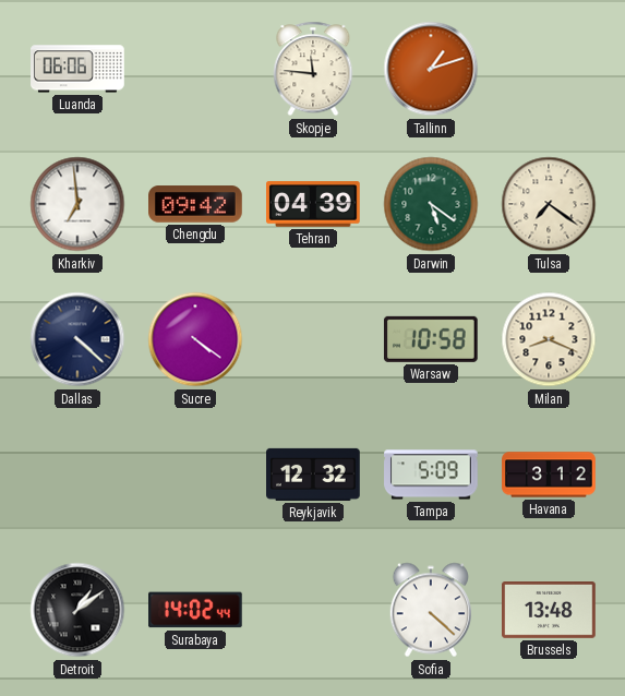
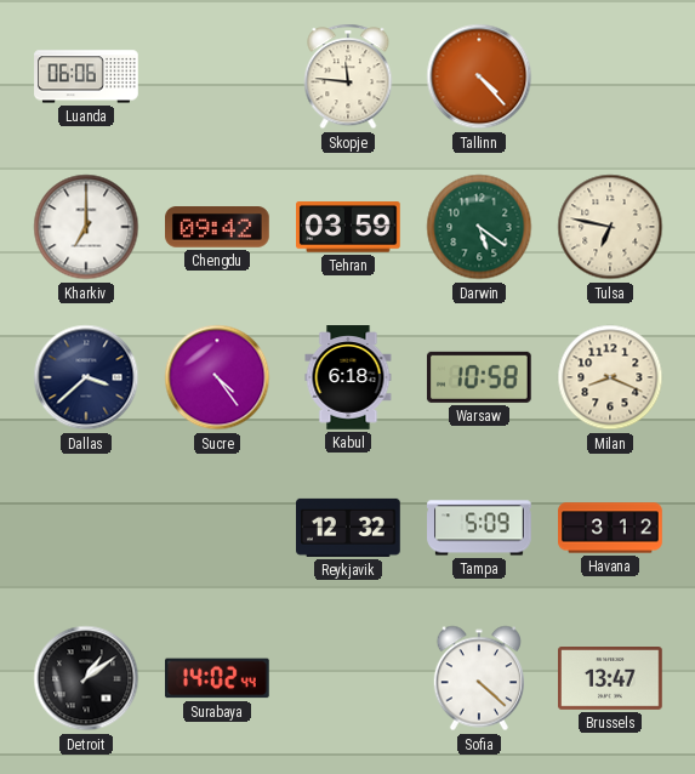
Tallinn: 1:12 -> 4:23
Kharkiv: 6:59 -> 7:00
Tehran: 04:39 -> 03:59
Tulsa: 7:21 -> 6:47
Dallas: 4:22 -> 3:38
Sucre: 4:21 -> 4:24
Kabul: none -> 6:18
Brussels: 13:48 -> 13:47
